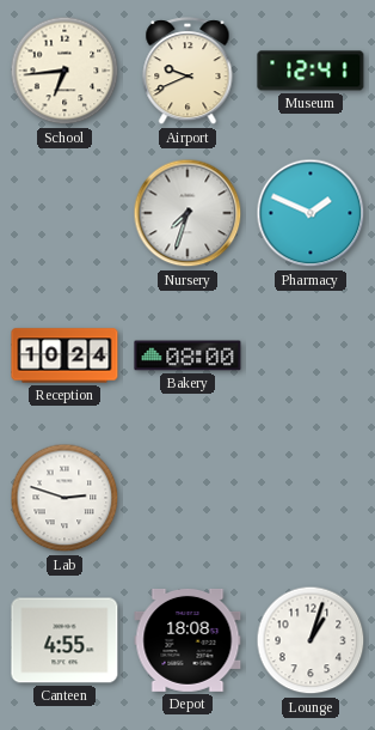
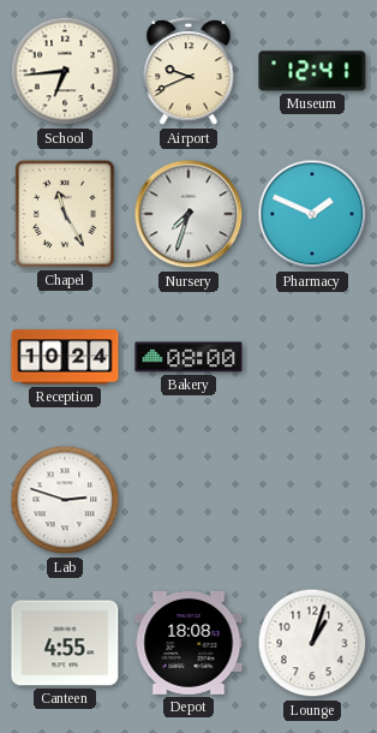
Chapel: none -> 11:25
